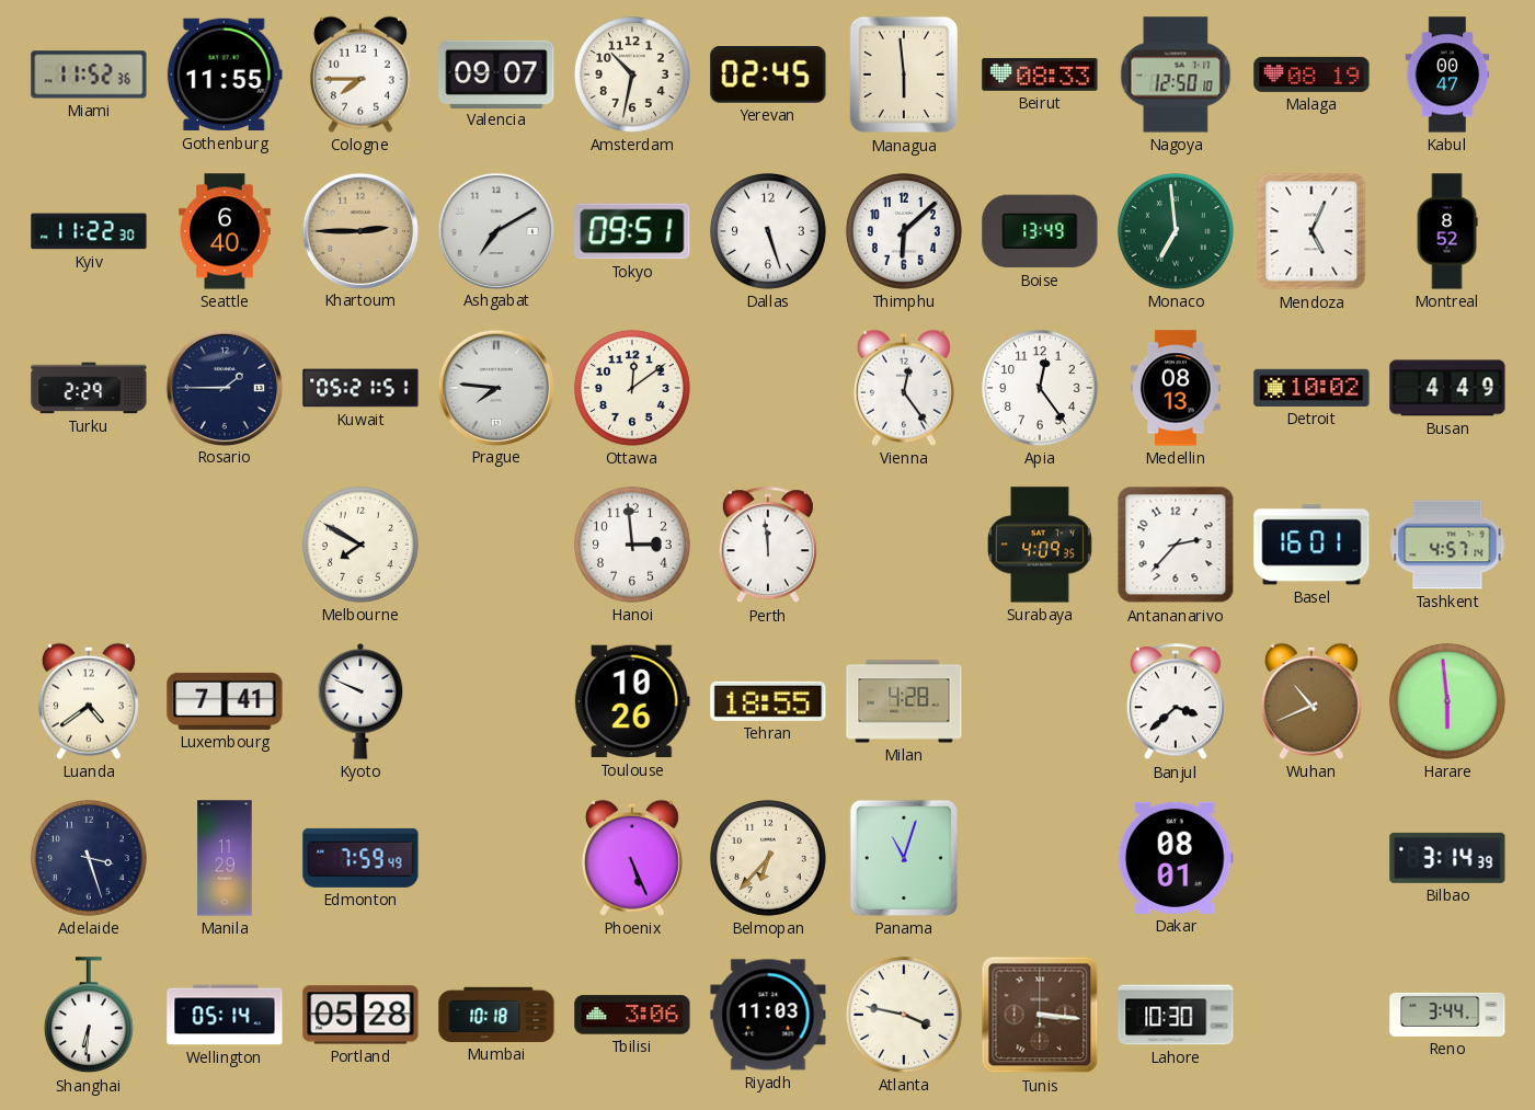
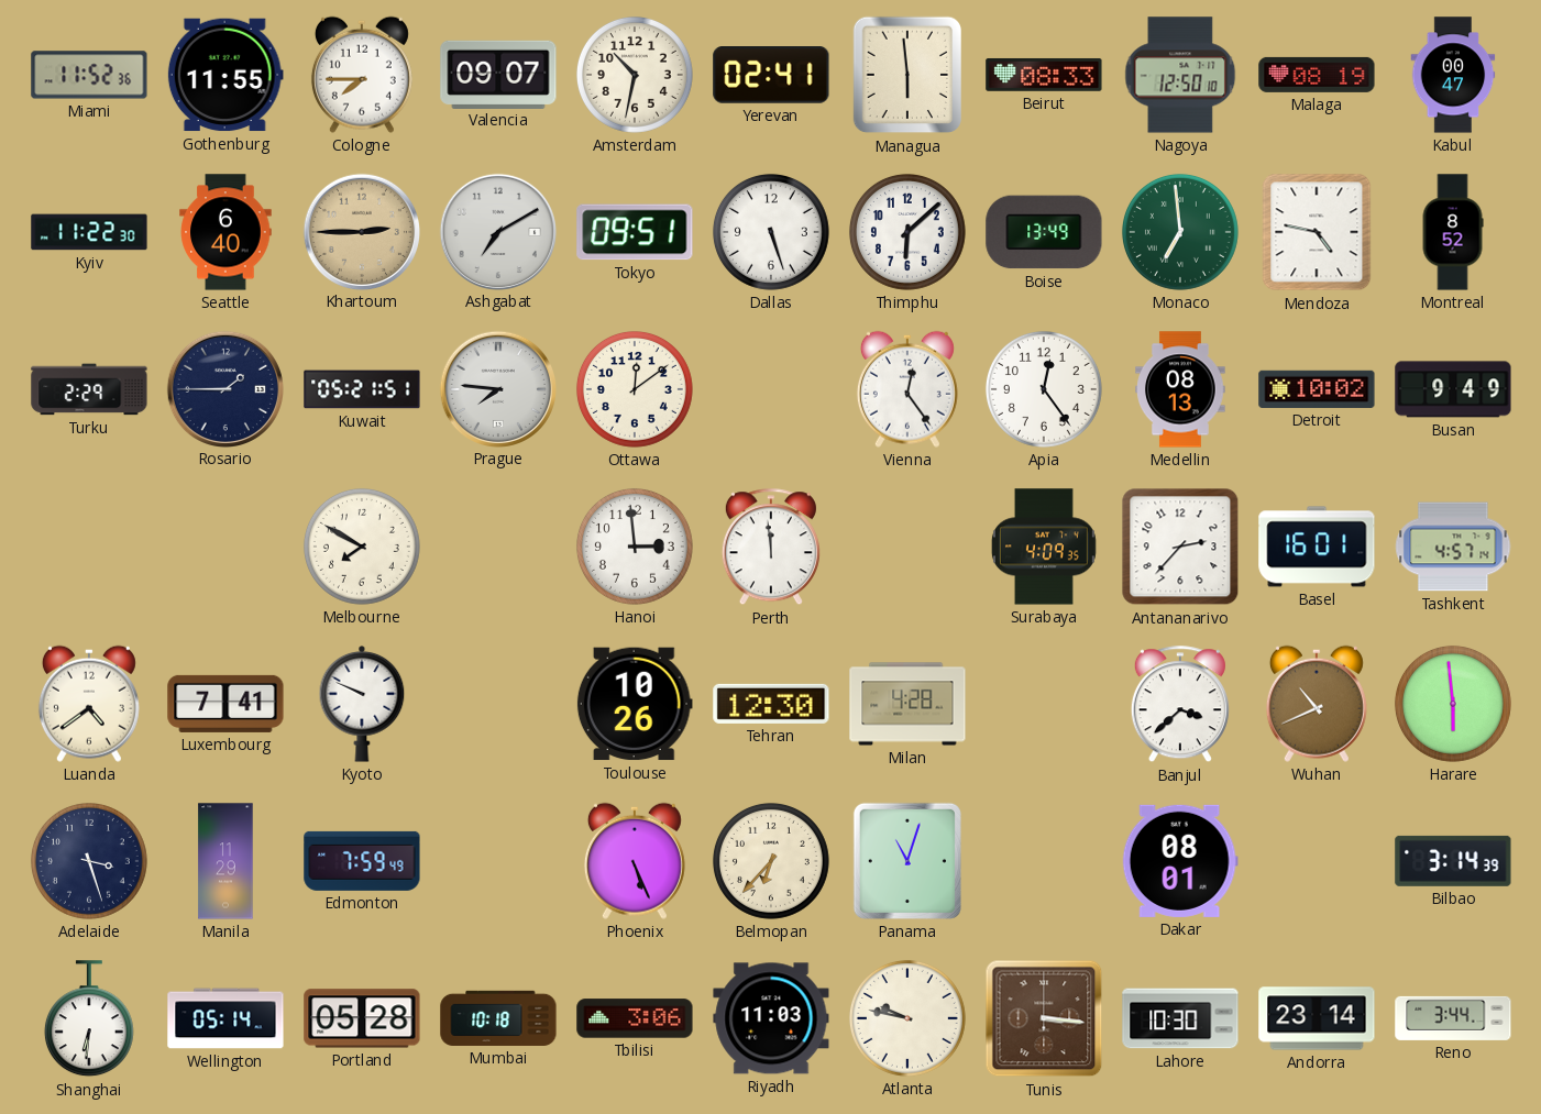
Yerevan: 02:45 -> 02:41
Mendoza: 5:04 -> 4:47
Busan: 4:49 -> 9:49
Tehran: 18:55 -> 12:30
Atlanta: 3:47 -> 9:47
Andorra: none -> 23:14
